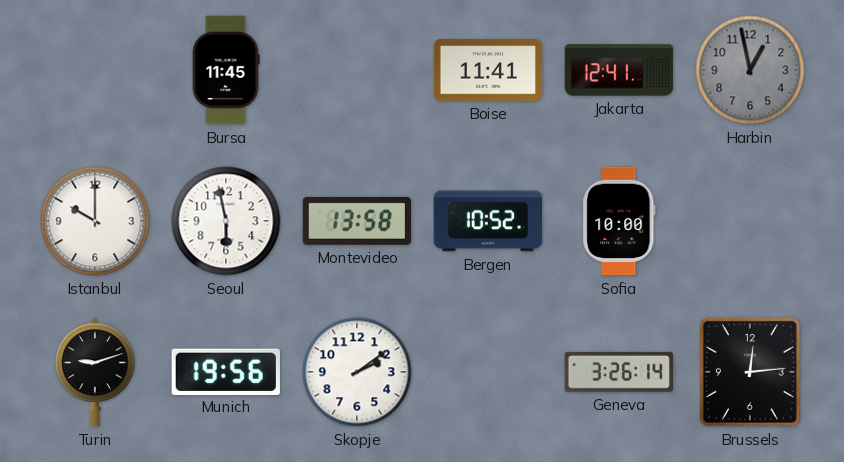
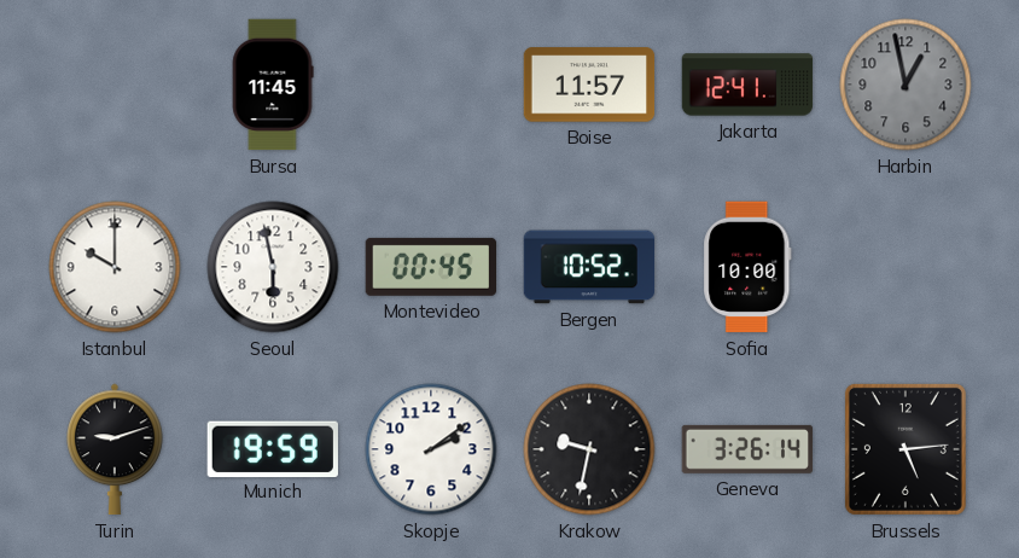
Boise: 11:41 -> 11:57
Montevideo: 13:58 -> 00:45
Munich: 19:56 -> 19:59
Krakow: none -> 9:32
Brussels: 12:14 -> 5:14
